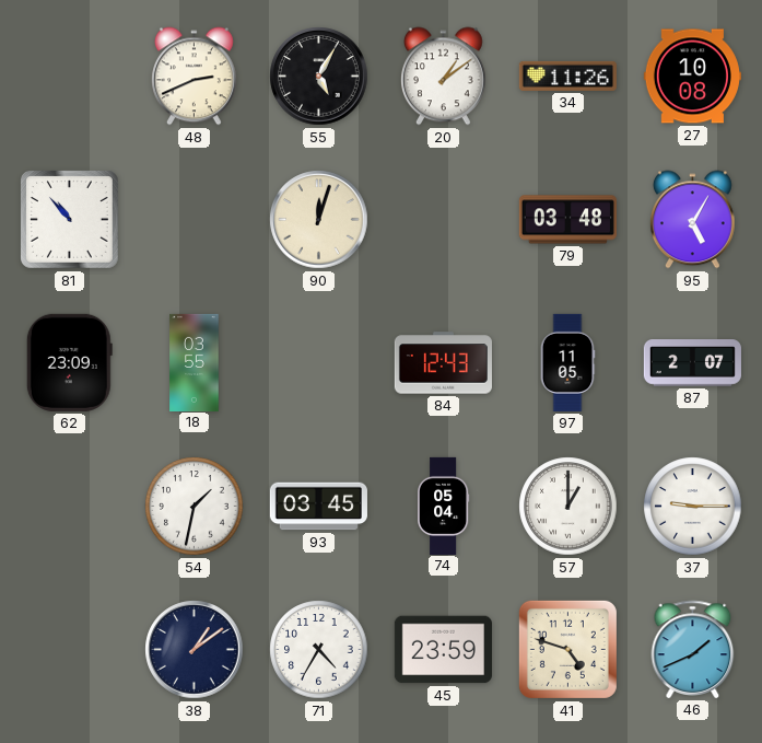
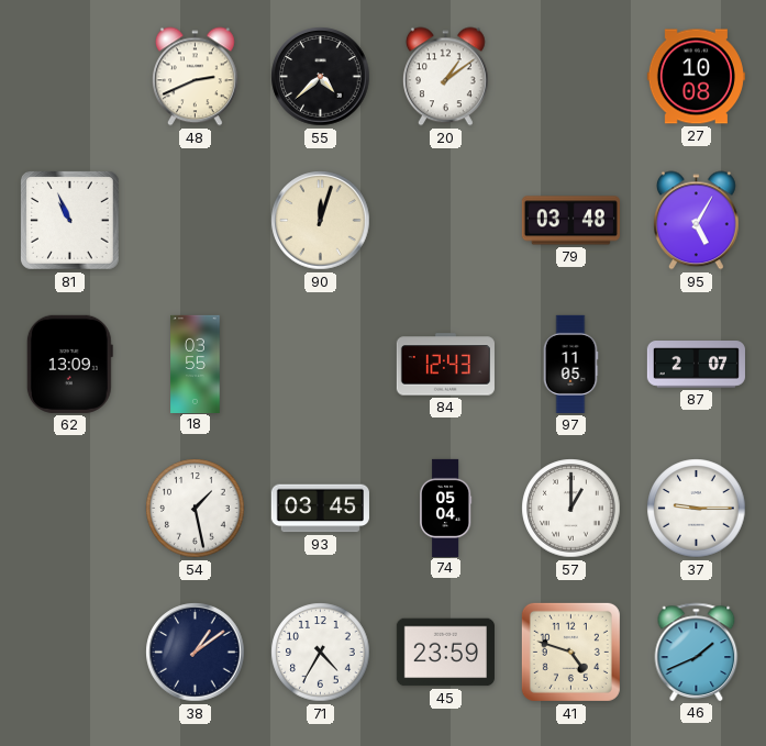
55: 5:05 -> 4:38
34: 11:26 -> none
81: 10:53 -> 10:56
62: 23:09 -> 13:09
54: 1:32 -> 1:28
